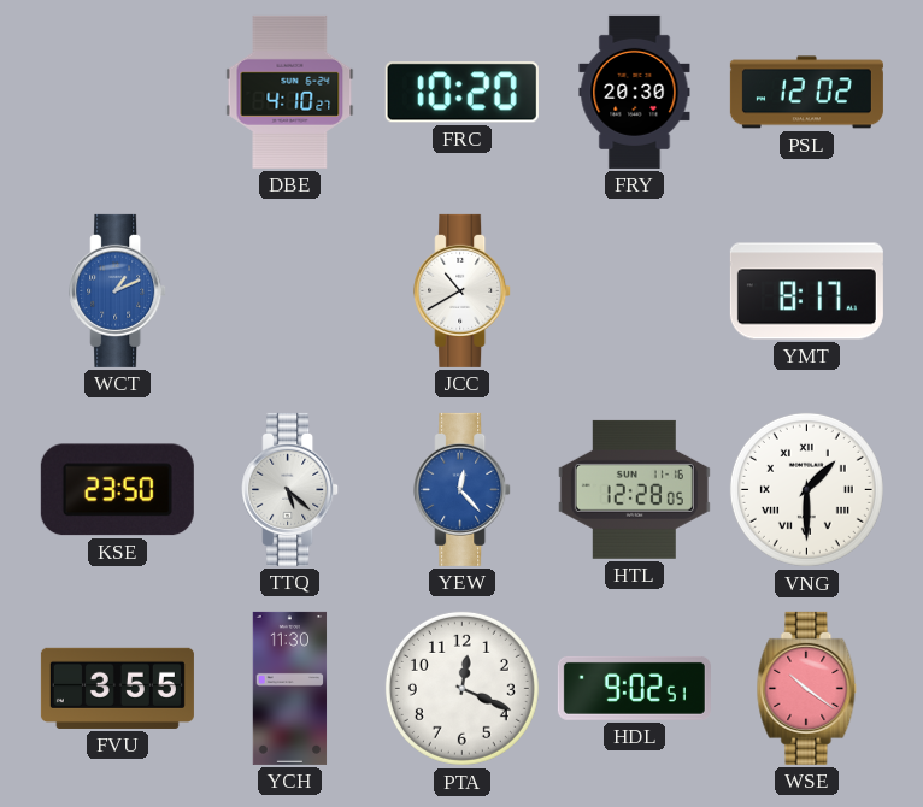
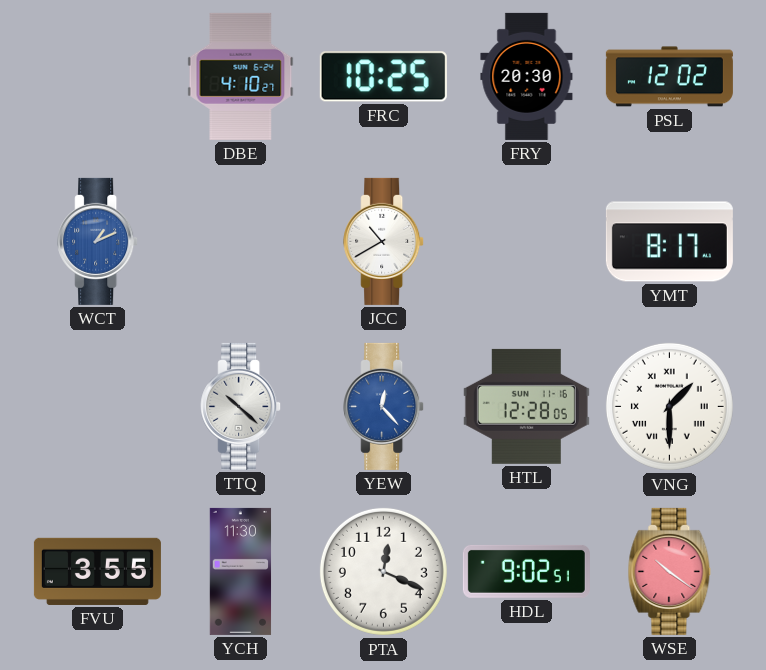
FRC: 10:20 -> 10:25
KSE: 23:50 -> none
TTQ: 5:22 -> 10:22
